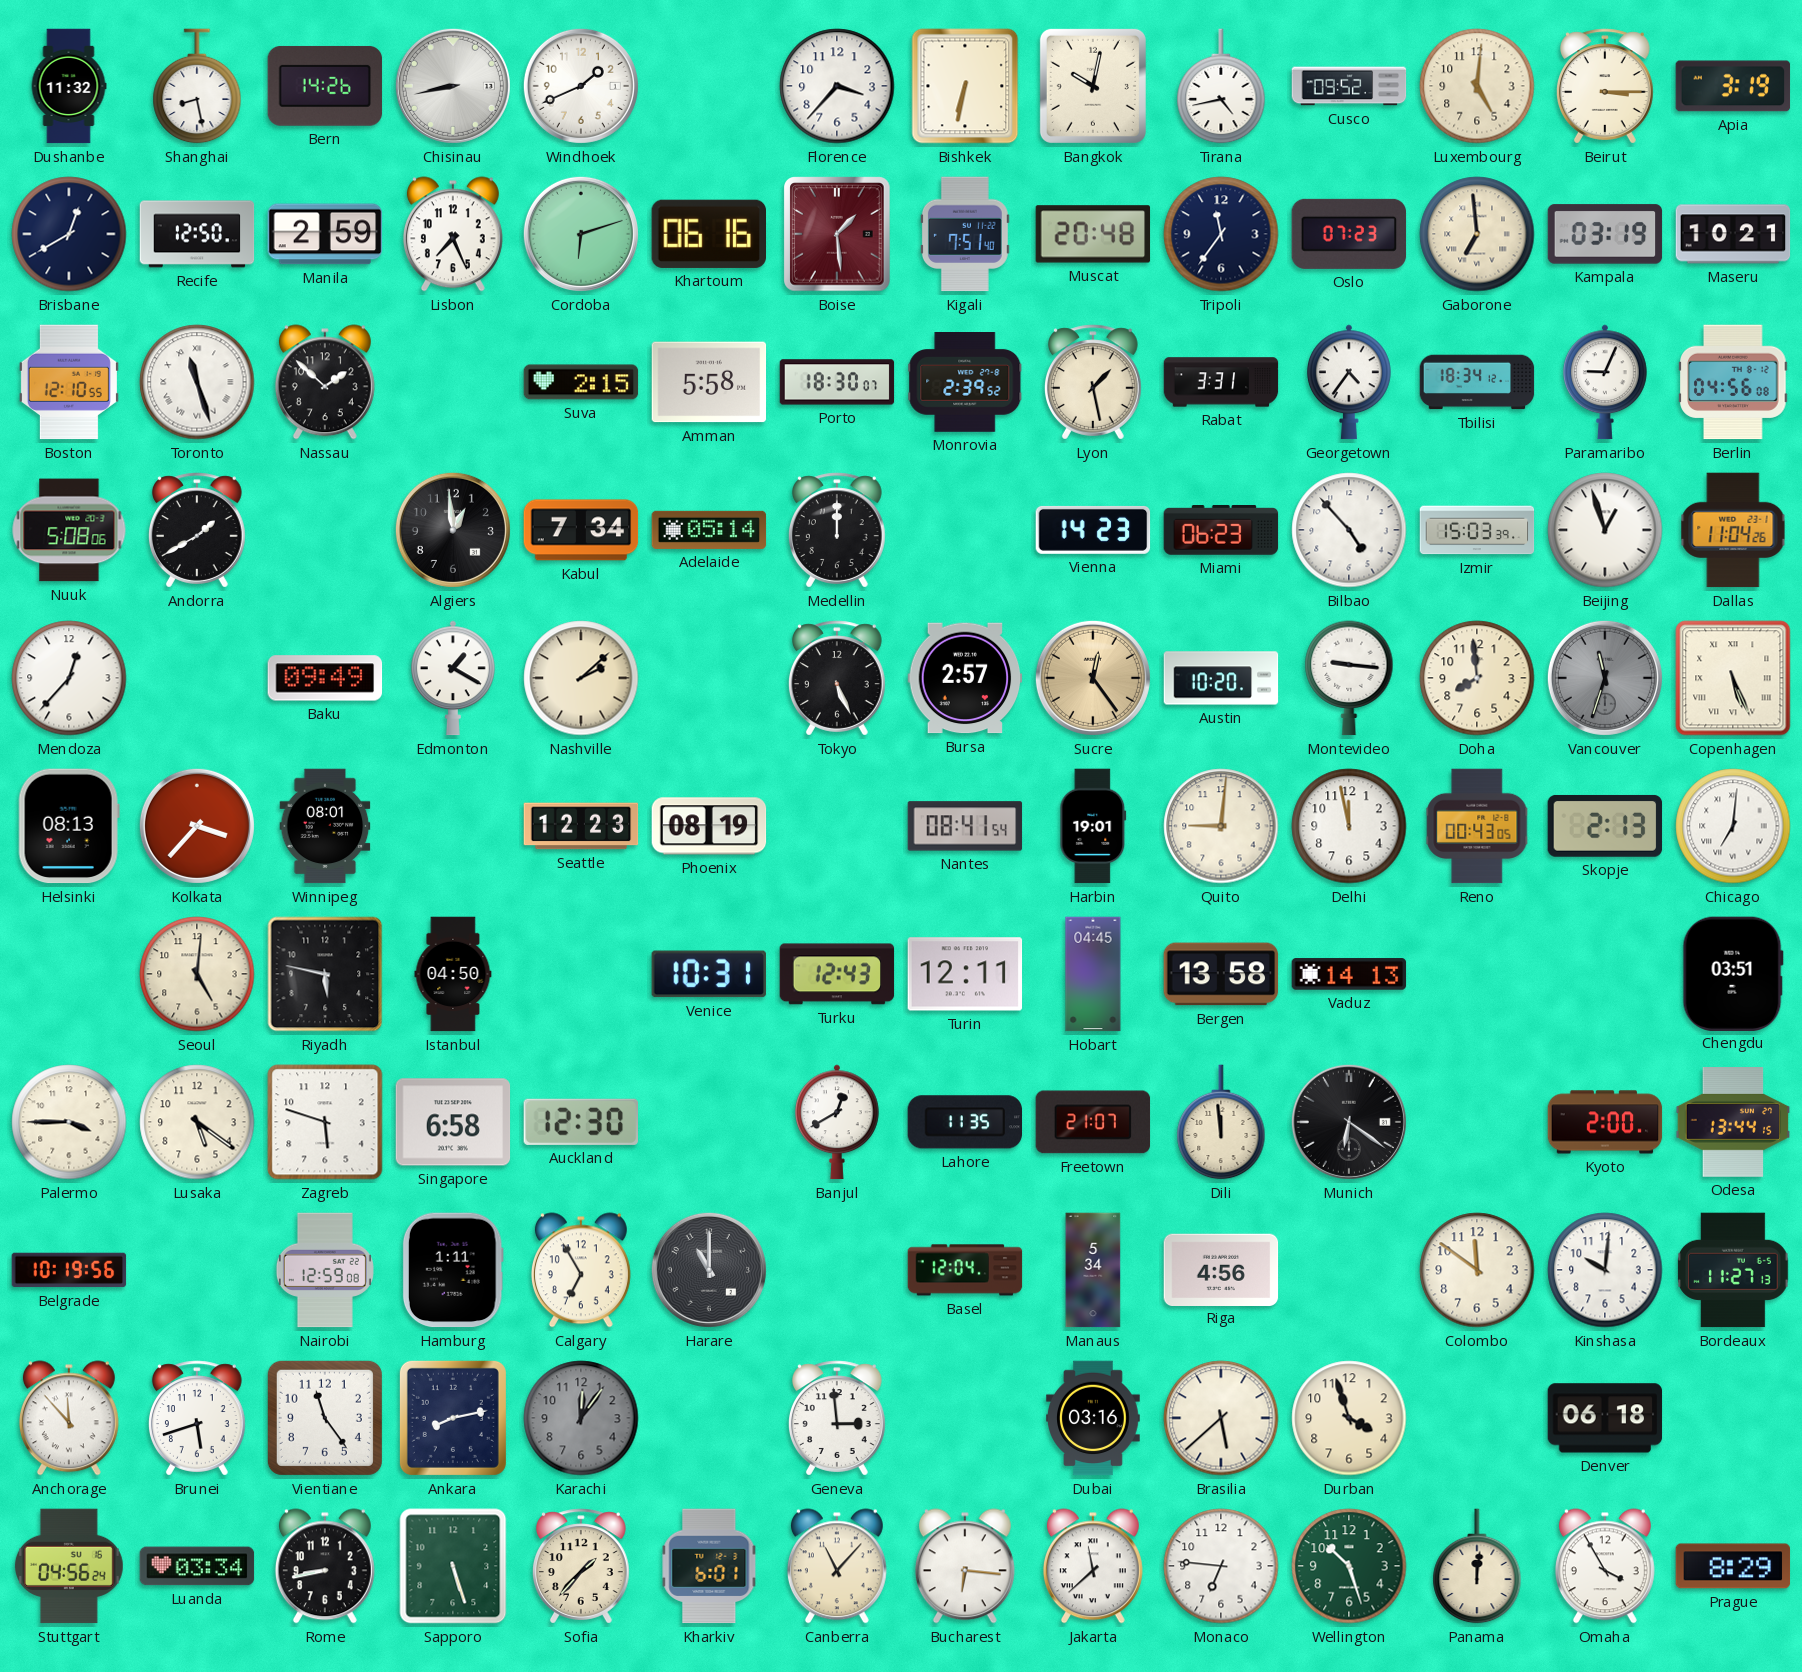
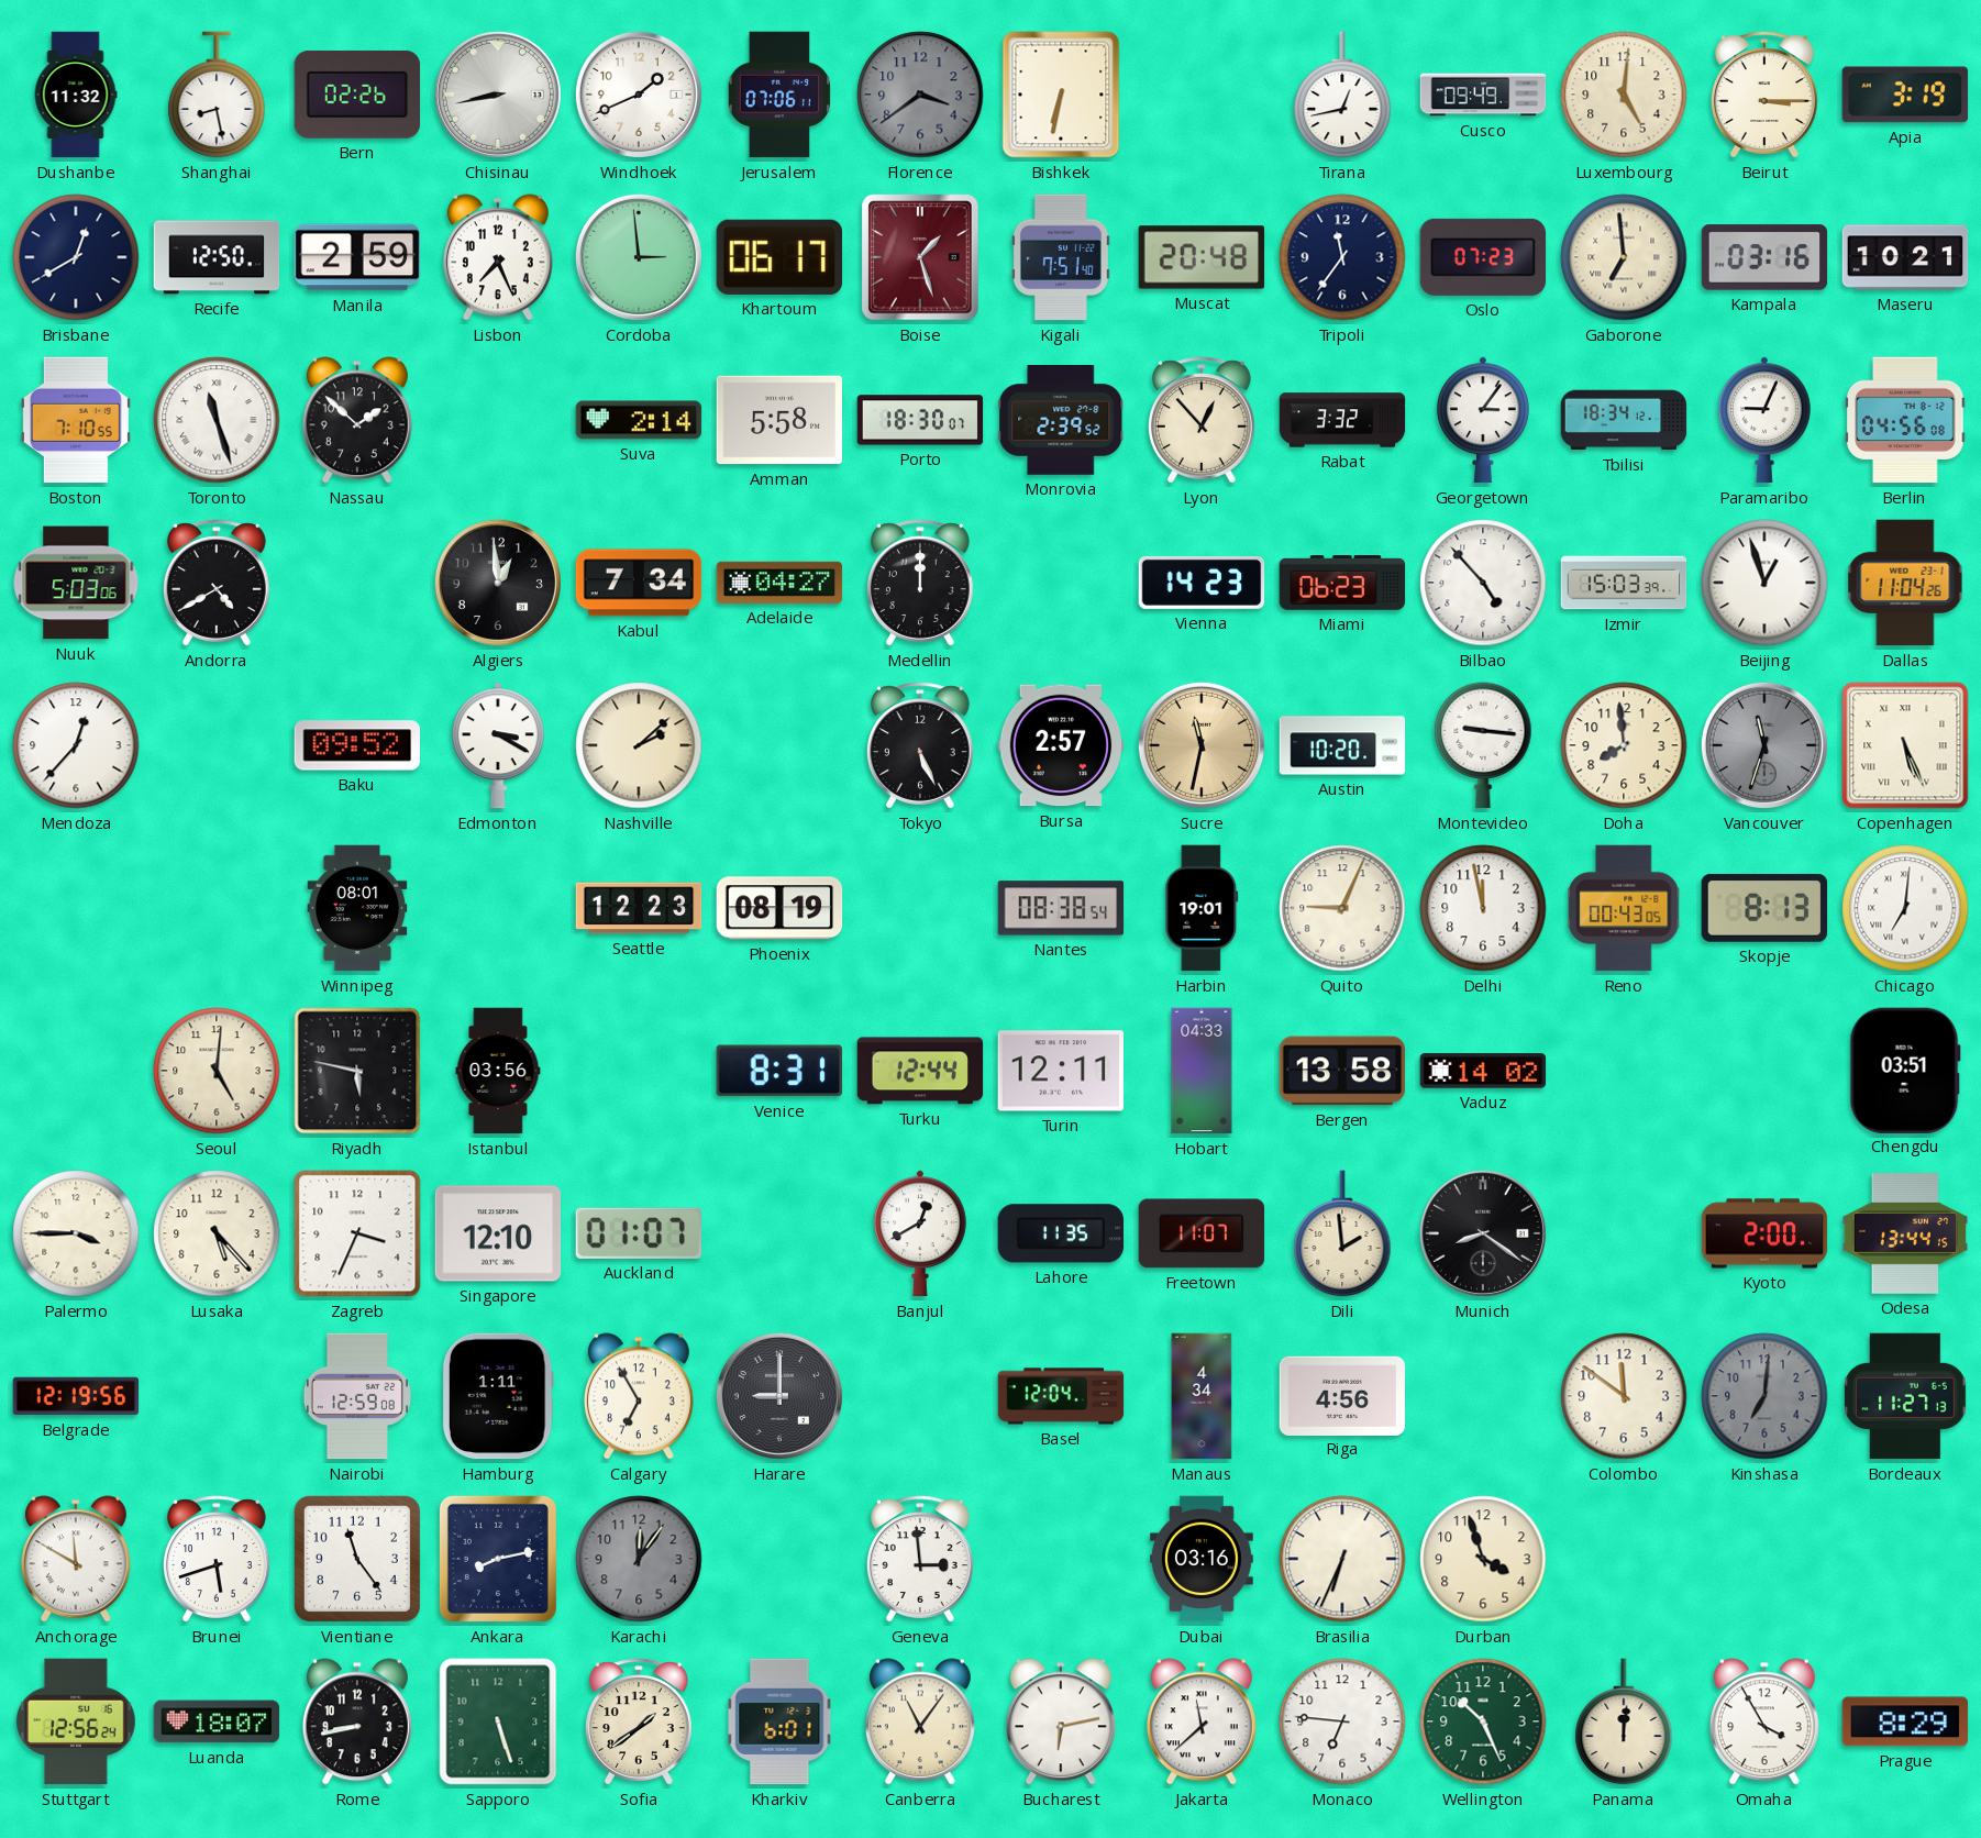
Bern: 14:26 -> 02:26
Jerusalem: none -> 07:06
Florence: 3:37 -> 3:39
Florence dial: white -> grey
Bangkok: 10:02 -> none
Tirana: 4:43 -> 12:43
Cusco: 09:52 -> 09:49
Cordoba: 6:12 -> 2:59
Khartoum: 06:16 -> 06:17
Boise: 1:29 -> 1:27
Kampala: 03:19 -> 03:16
Boston: 12:10 -> 7:10
Suva: 2:15 -> 2:14
Lyon: 1:28 -> 12:53
Rabat: 3:31 -> 3:32
Georgetown: 4:36 -> 3:06
Nuuk: 5:08 -> 5:03
Andorra: 1:40 -> 4:40
Adelaide: 05:14 -> 04:27
Baku: 09:49 -> 09:52
Edmonton: 1:20 -> 3:20
Sucre: 12:24 -> 11:32
Helsinki: 08:13 -> none
Kolkata: 3:37 -> none
Nantes: 08:41 -> 08:38
Quito: 9:01 -> 9:04
Skopje: 2:13 -> 8:13
Istanbul: 04:50 -> 03:56
Venice: 10:31 -> 8:31
Turku: 12:43 -> 12:44
Hobart: 04:45 -> 04:33
Vaduz: 14:13 -> 14:02
Lusaka: 5:21 -> 5:23
Zagreb: 5:48 -> 3:34
Singapore: 6:58 -> 12:10
Auckland: 12:30 -> 01:07
Freetown: 21:07 -> 11:07
Dili: 11:59 -> 1:59
Munich: 6:21 -> 8:21
Belgrade: 10:19 -> 12:19
Harare: 11:00 -> 9:00
Manaus: 5:34 -> 4:34
Kinshasa: 10:01 -> 7:01
Kinshasa dial: white -> grey
Anchorage: 11:53 -> 11:50
Brasilia: 5:38 -> 6:34
Denver: 06:18 -> none
Stuttgart: 04:56 -> 12:56
Luanda: 03:34 -> 18:07
Sofia: 1:37 -> 1:39
Canberra: 11:07 -> 11:06
Bucharest: 6:16 -> 6:13
Wellington: 10:27 -> 10:26
